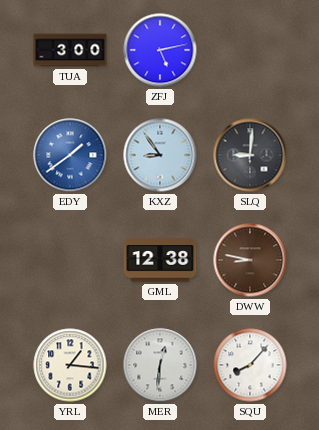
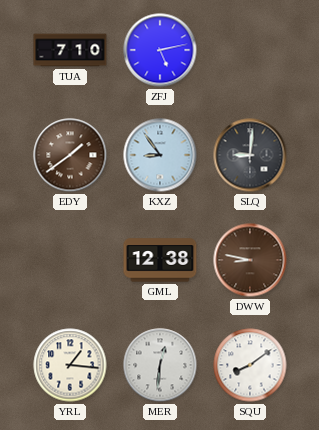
TUA: 3:00 -> 7:10
EDY dial: blue -> brown
SQU: 8:07 -> 8:09
